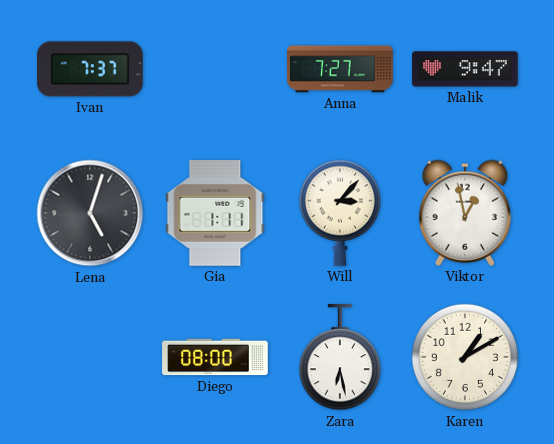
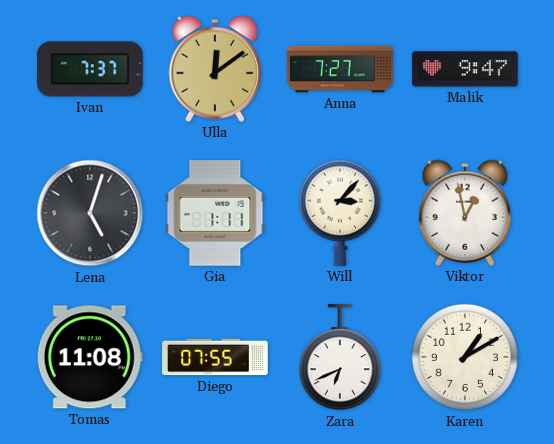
Ulla: none -> 12:09
Tomas: none -> 11:08
Diego: 08:00 -> 07:55
Zara: 6:28 -> 6:41
